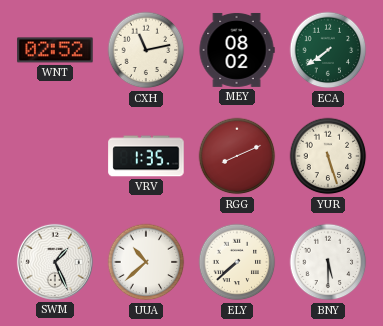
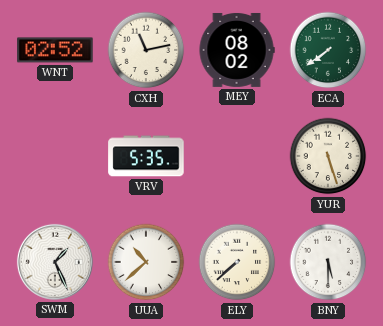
VRV: 1:35 -> 5:35
RGG: 8:11 -> none
